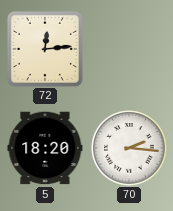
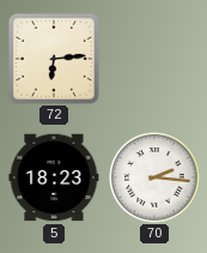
72: 12:14 -> 6:14
5: 18:20 -> 18:23
